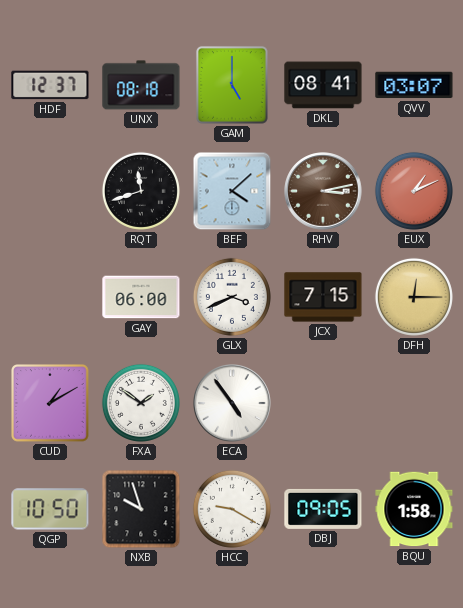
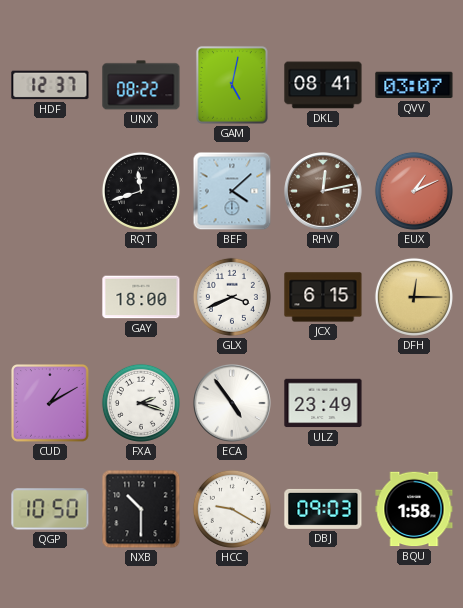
UNX: 08:18 -> 08:22
GAM: 5:00 -> 5:02
RHV: 3:13 -> 12:13
GAY: 06:00 -> 18:00
JCX: 7:15 -> 6:15
FXA: 1:51 -> 2:18
ULZ: none -> 23:49
NXB: 9:57 -> 10:30
DBJ: 09:05 -> 09:03
